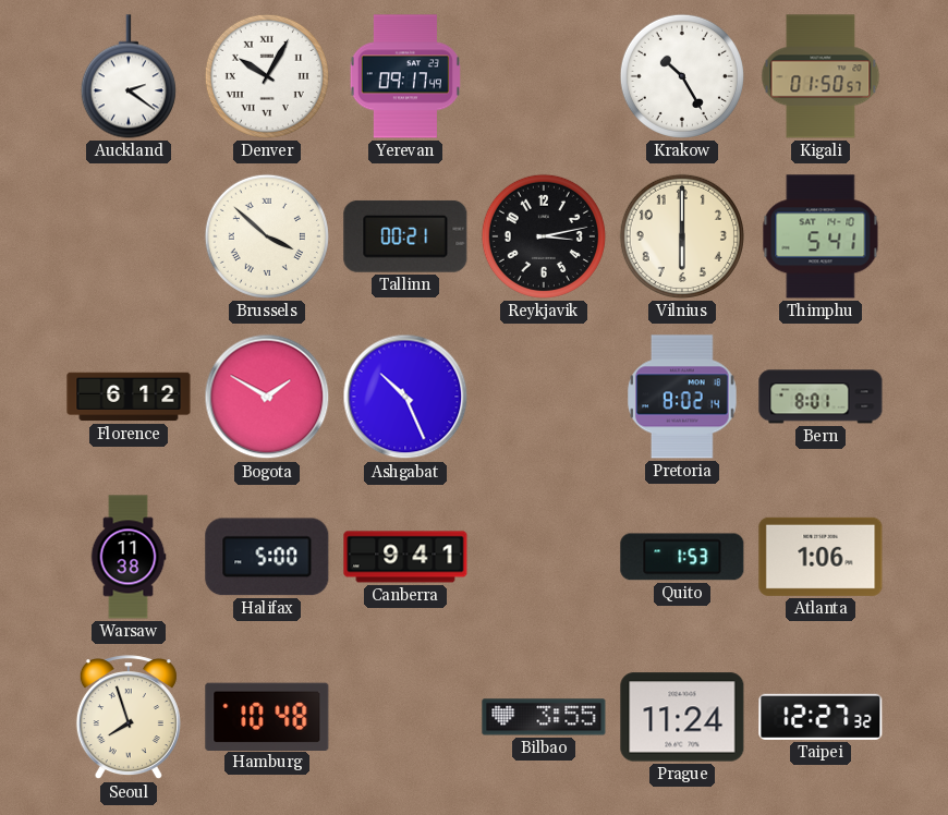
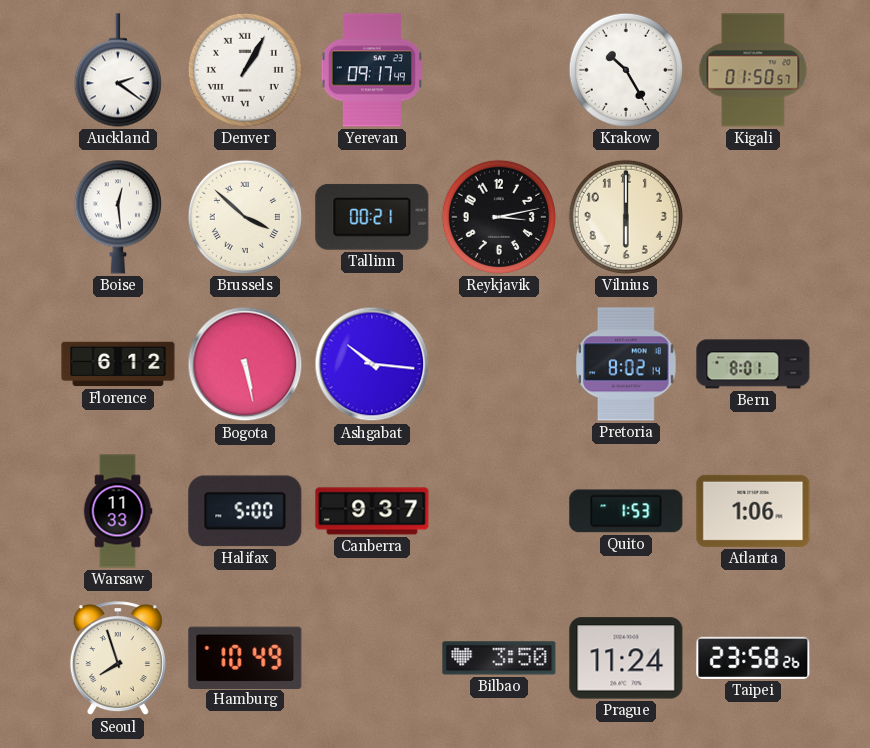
Denver: 10:05 -> 1:05
Boise: none -> 12:29
Thimphu: 5:41 -> none
Bogota: 1:50 -> 5:28
Ashgabat: 10:26 -> 10:16
Warsaw: 11:38 -> 11:33
Canberra: 9:41 -> 9:37
Hamburg: 10:48 -> 10:49
Bilbao: 3:55 -> 3:50
Taipei: 12:27 -> 23:58
